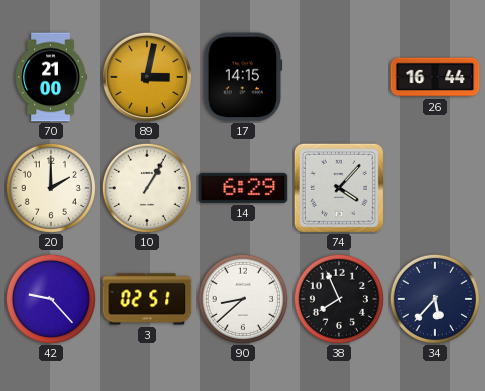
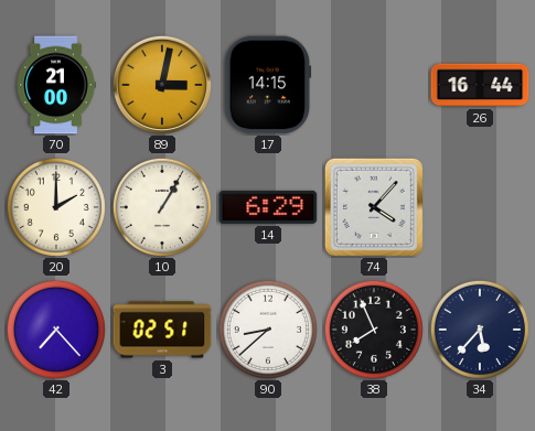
42: 9:23 -> 7:23
